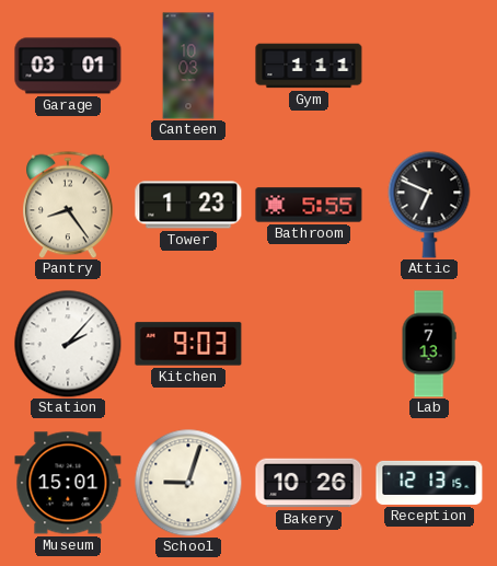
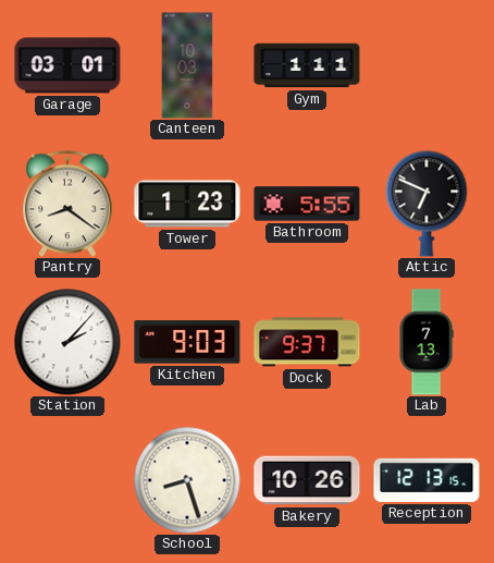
Pantry: 8:24 -> 8:21
Dock: none -> 9:37
Museum: 15:01 -> none
School: 9:03 -> 8:27
